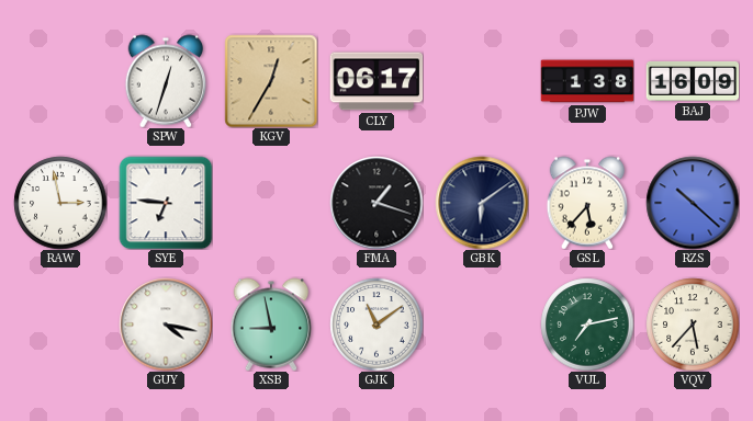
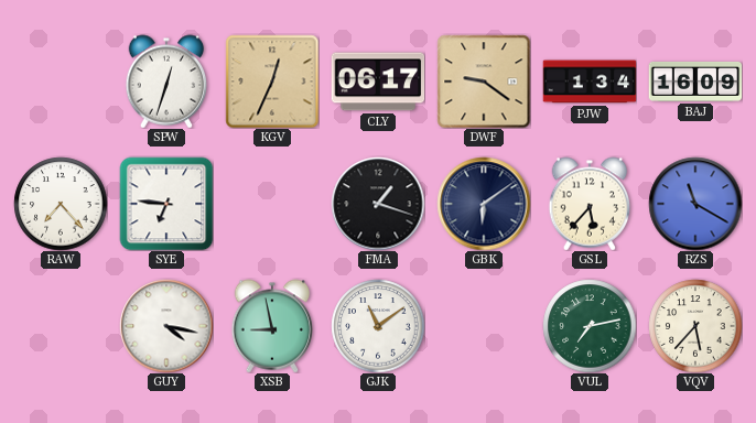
KGV: 12:35 -> 12:34
DWF: none -> 9:21
PJW: 1:38 -> 1:34
RAW: 2:58 -> 7:23
RZS: 10:22 -> 11:20
